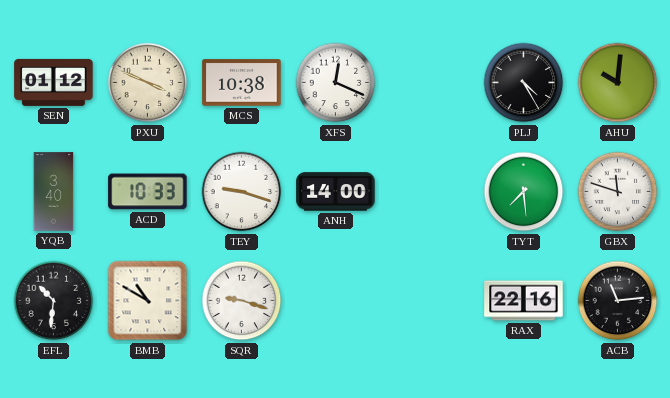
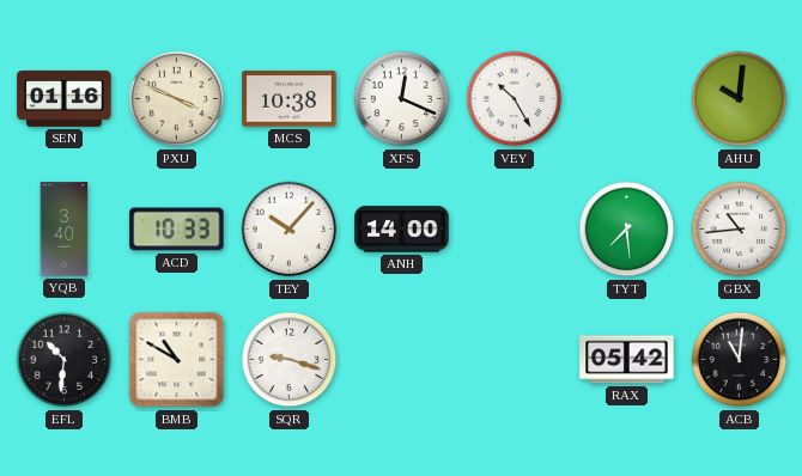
SEN: 01:12 -> 01:16
VEY: none -> 10:25
PLJ: 4:25 -> none
TEY: 9:18 -> 10:07
GBX: 11:48 -> 10:44
RAX: 22:16 -> 05:42
ACB: 11:14 -> 11:01
